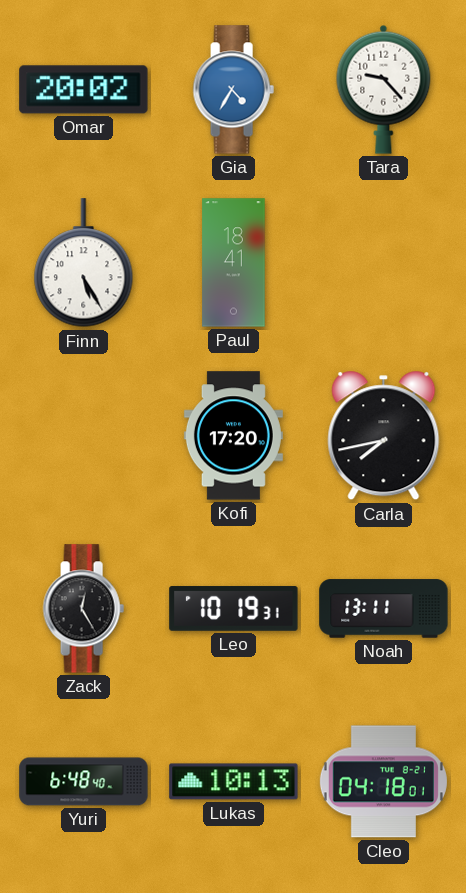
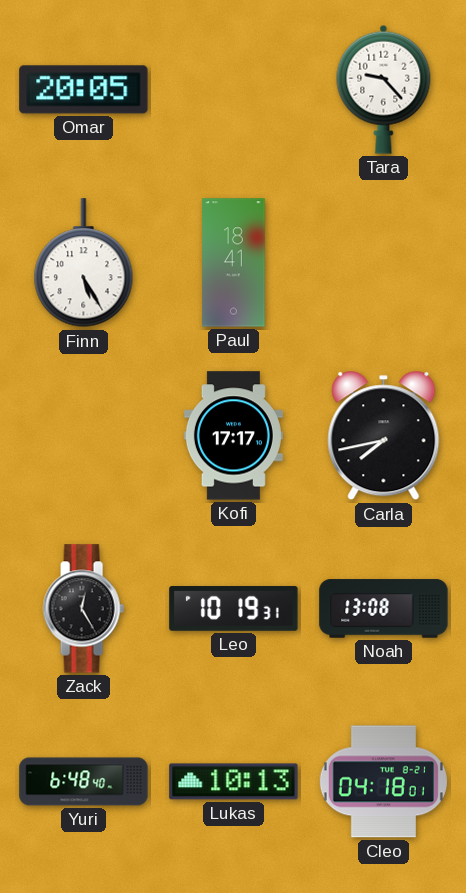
Omar: 20:02 -> 20:05
Gia: 4:35 -> none
Kofi: 17:20 -> 17:17
Noah: 13:11 -> 13:08
